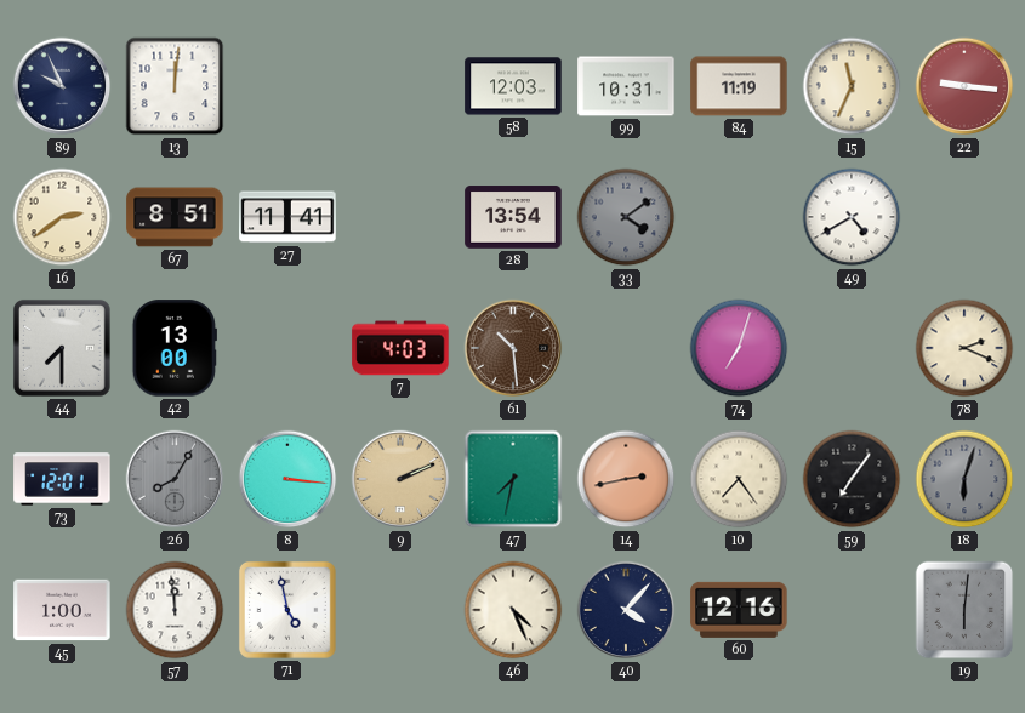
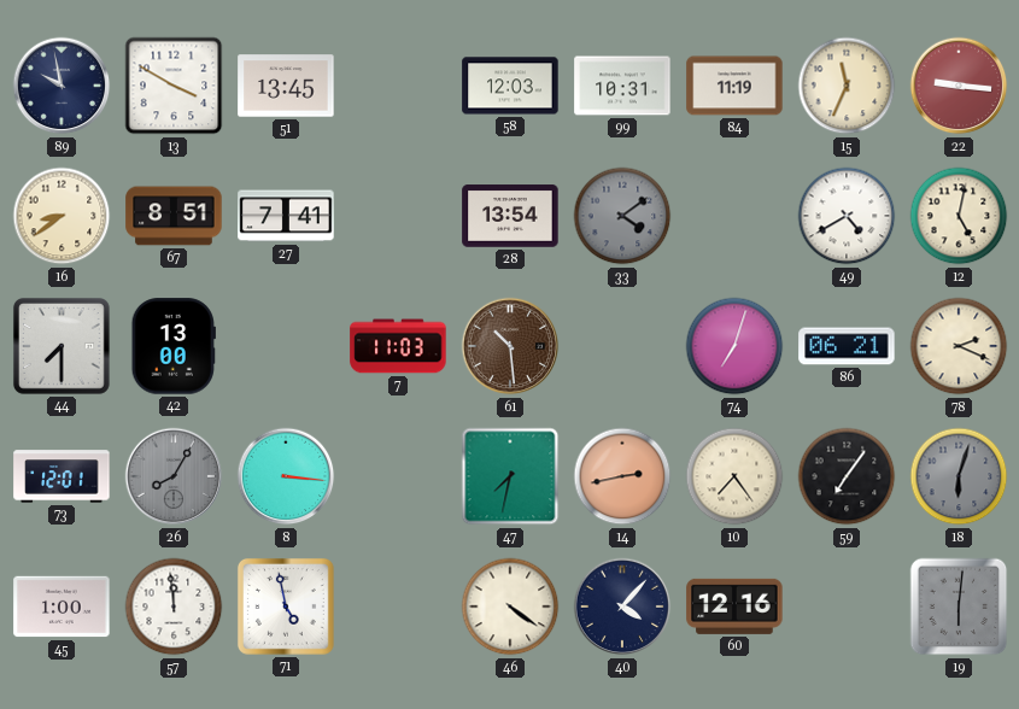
89: 9:56 -> 9:58
13: 12:01 -> 3:50
51: none -> 13:45
16: 2:39 -> 8:39
27: 11:41 -> 7:41
12: none -> 5:02
7: 4:03 -> 11:03
86: none -> 06:21
9: 2:11 -> none
46: 4:26 -> 4:21
